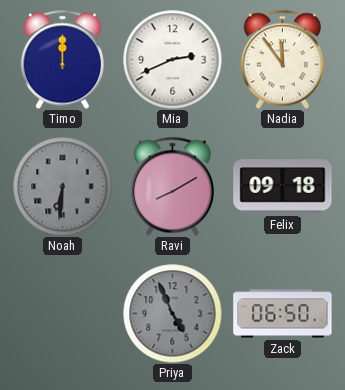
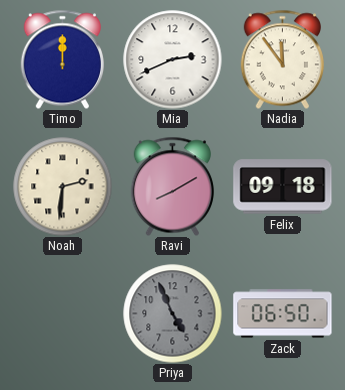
Noah: 6:31 -> 2:31
Noah dial: grey -> cream
